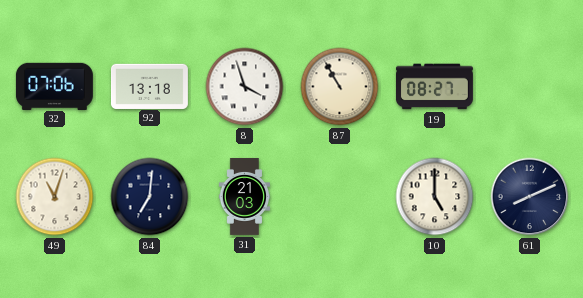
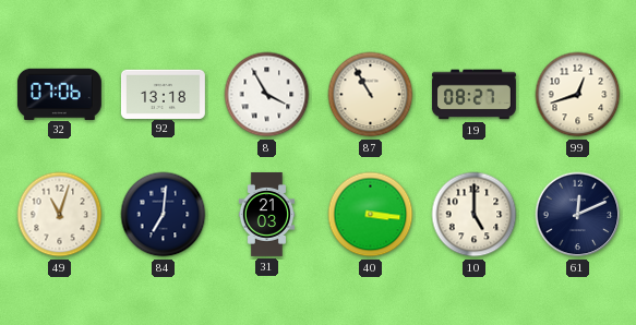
8: 3:57 -> 3:55
99: none -> 12:42
40: none -> 3:16
61: 8:11 -> 12:11
